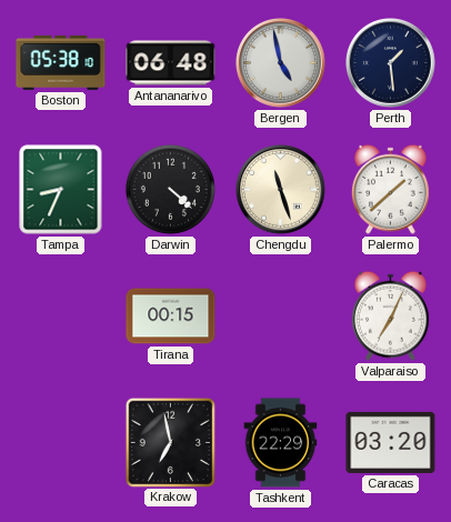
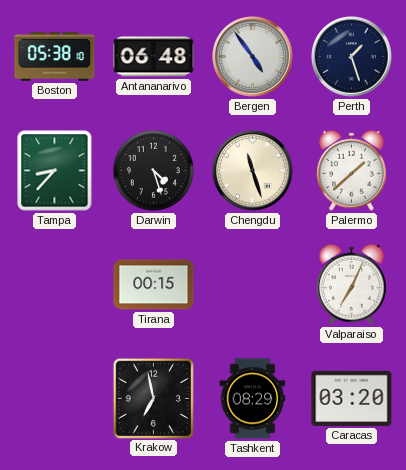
Bergen: 4:58 -> 4:54
Perth: 1:29 -> 1:27
Tampa: 8:34 -> 8:37
Darwin: 4:22 -> 4:27
Tashkent: 22:29 -> 08:29
